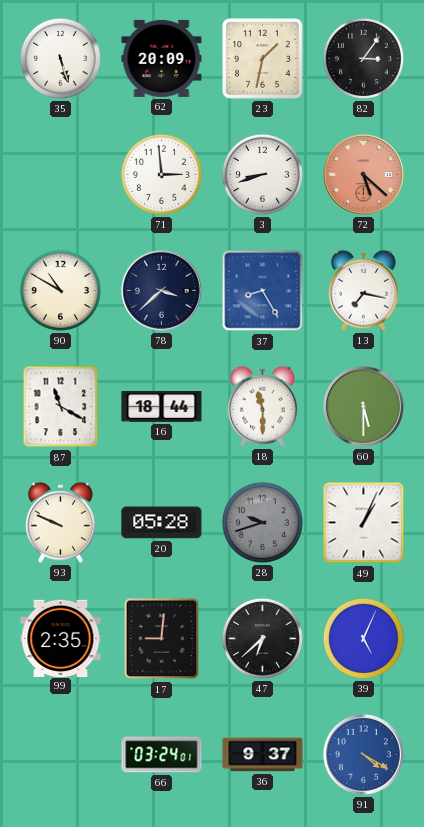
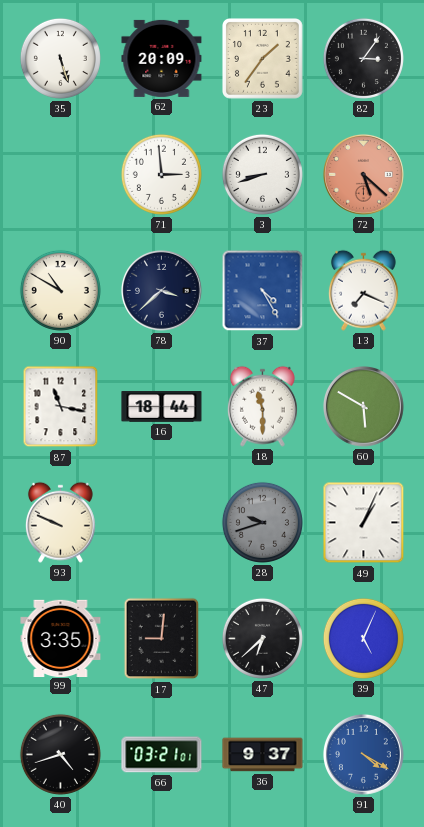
23: 1:32 -> 1:36
37: 8:25 -> 4:25
13: 7:17 -> 7:19
87: 11:20 -> 11:17
60: 5:30 -> 5:50
20: 05:28 -> none
99: 2:35 -> 3:35
40: none -> 4:42
66: 03:24 -> 03:21
